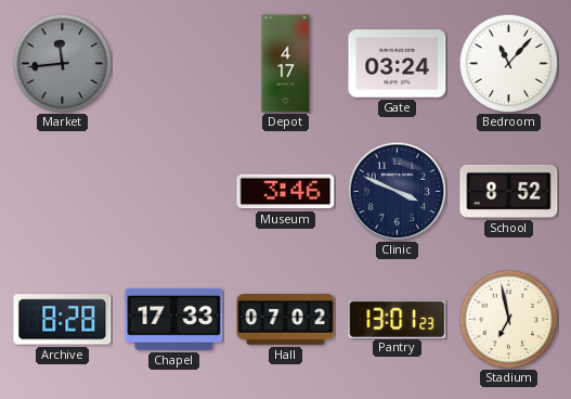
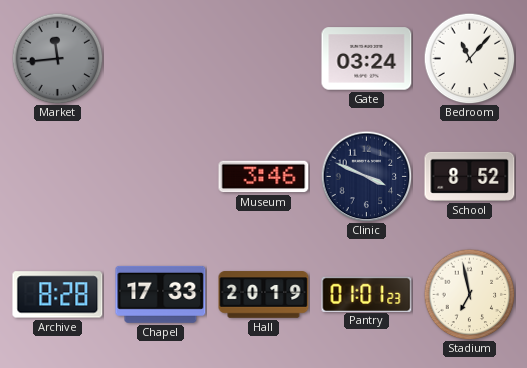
Depot: 4:17 -> none
Hall: 07:02 -> 20:19
Pantry: 13:01 -> 01:01
